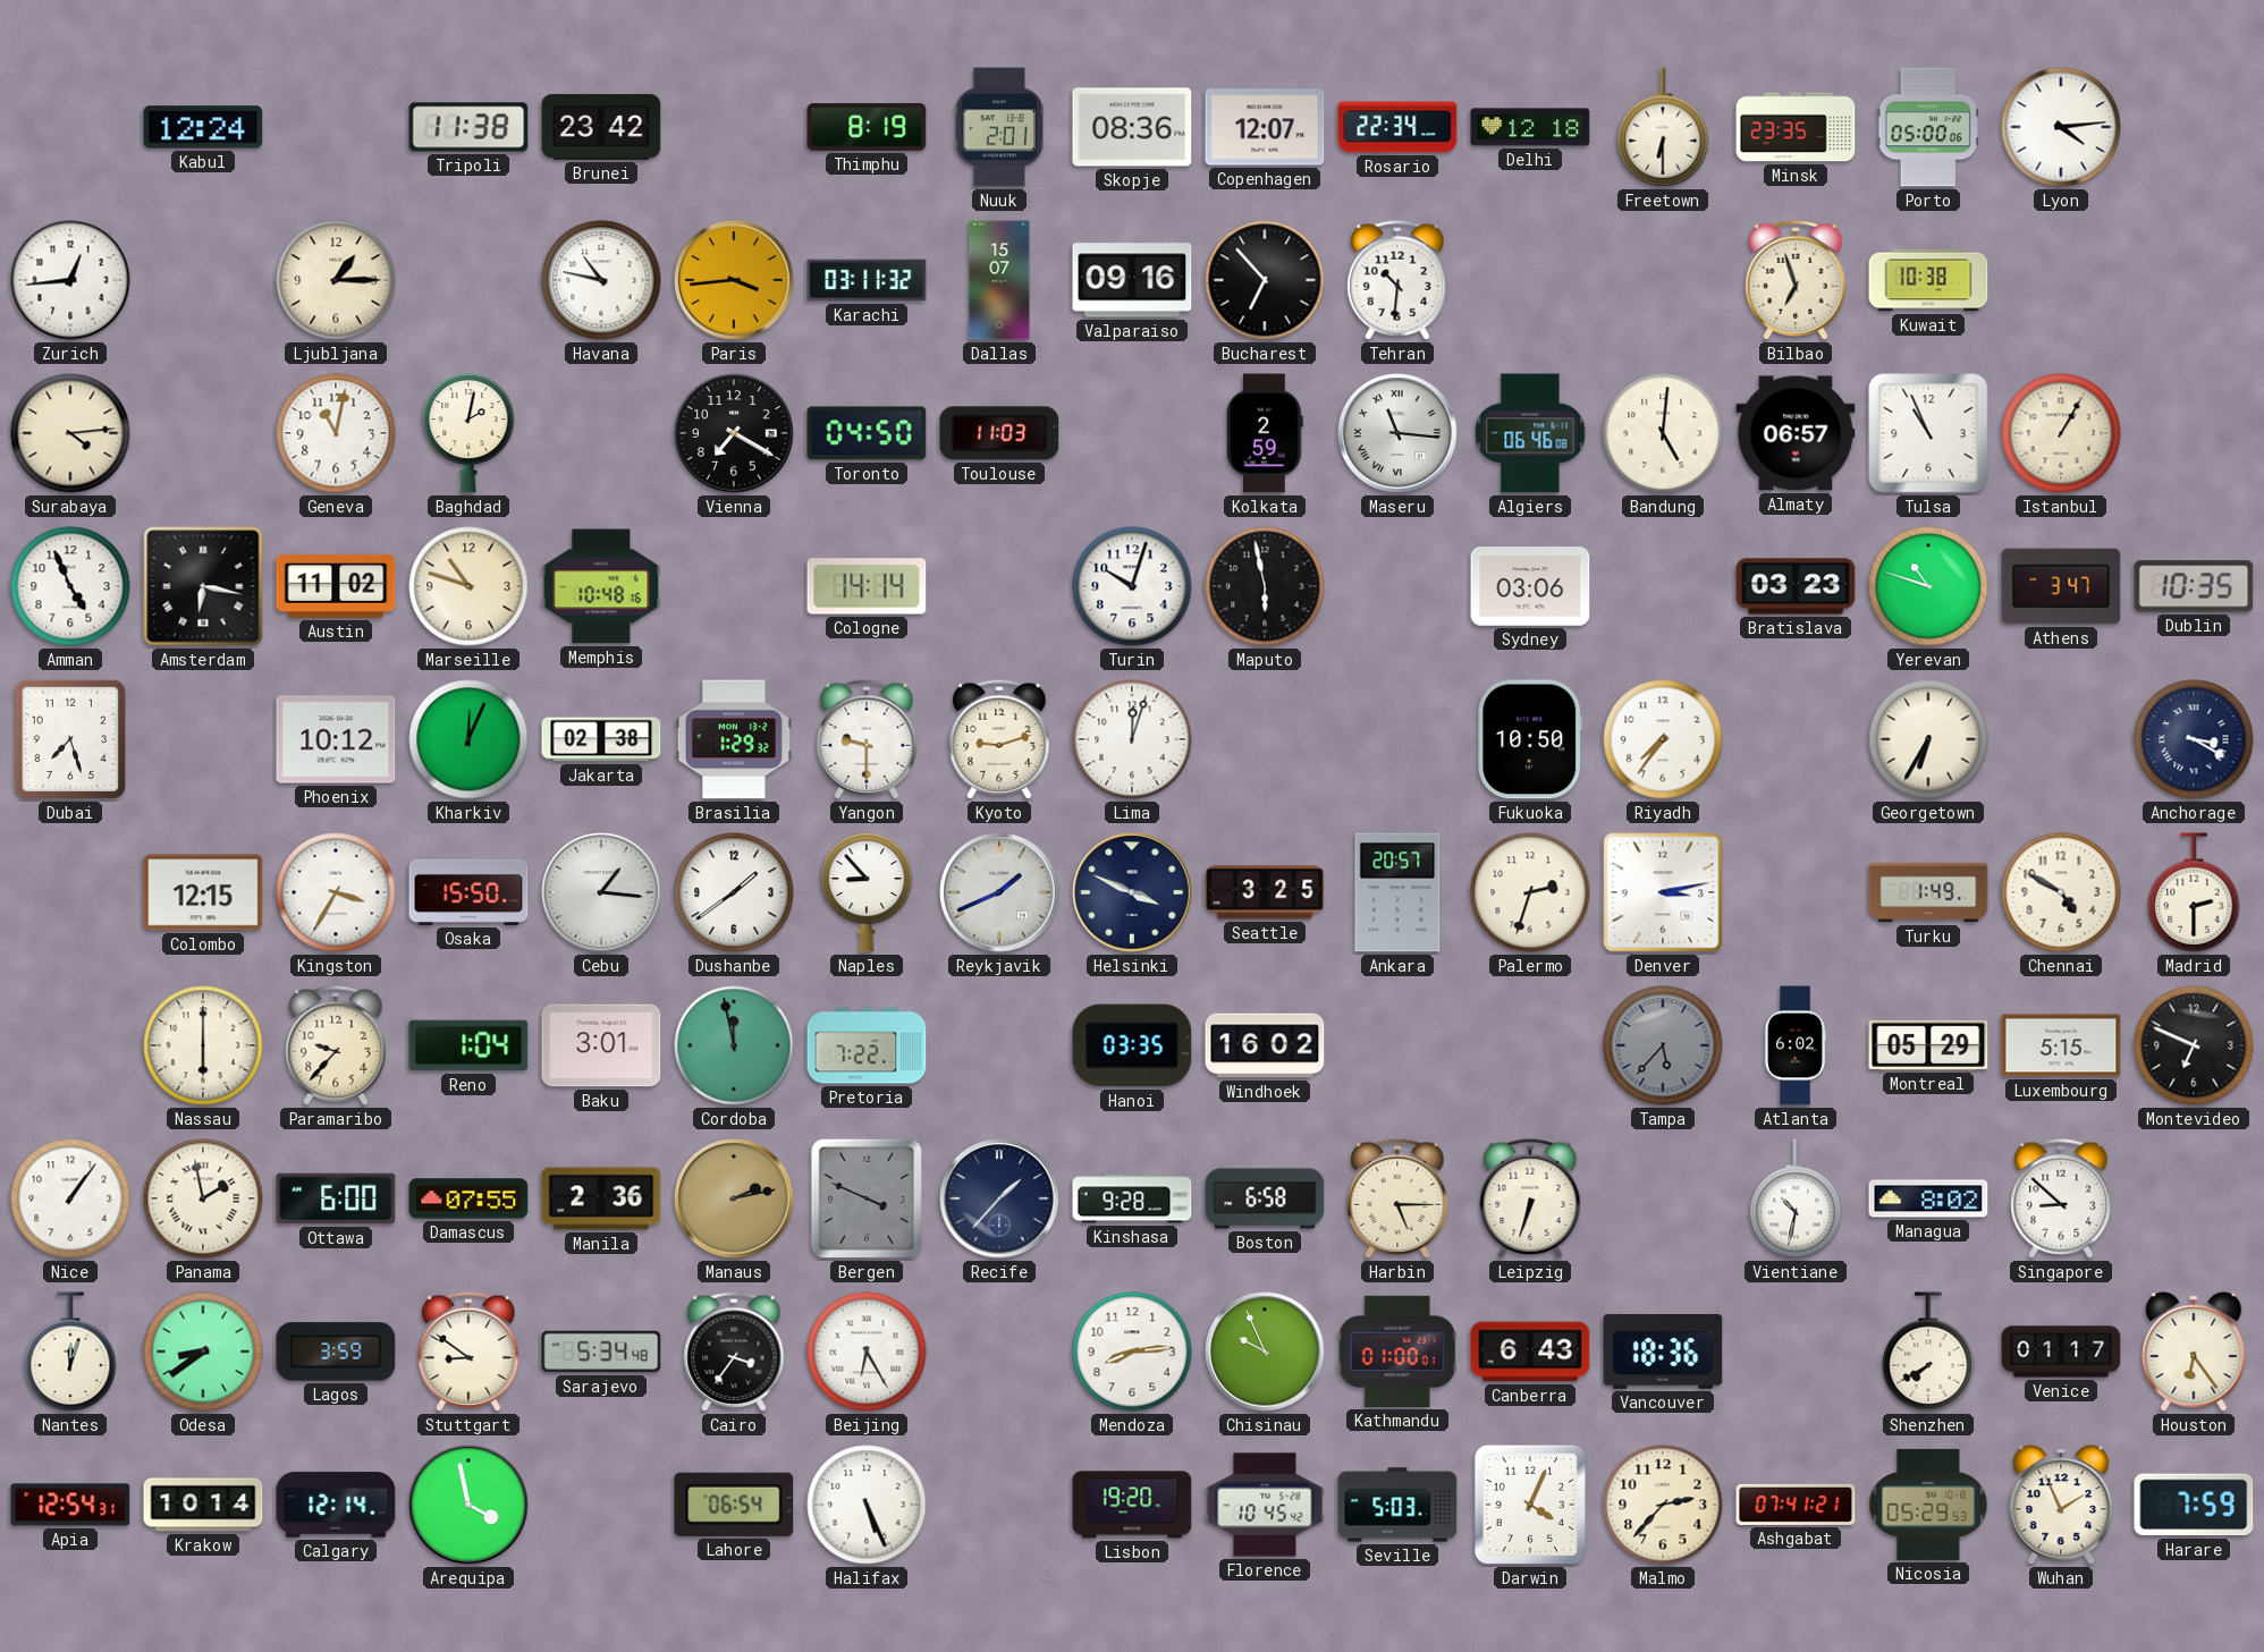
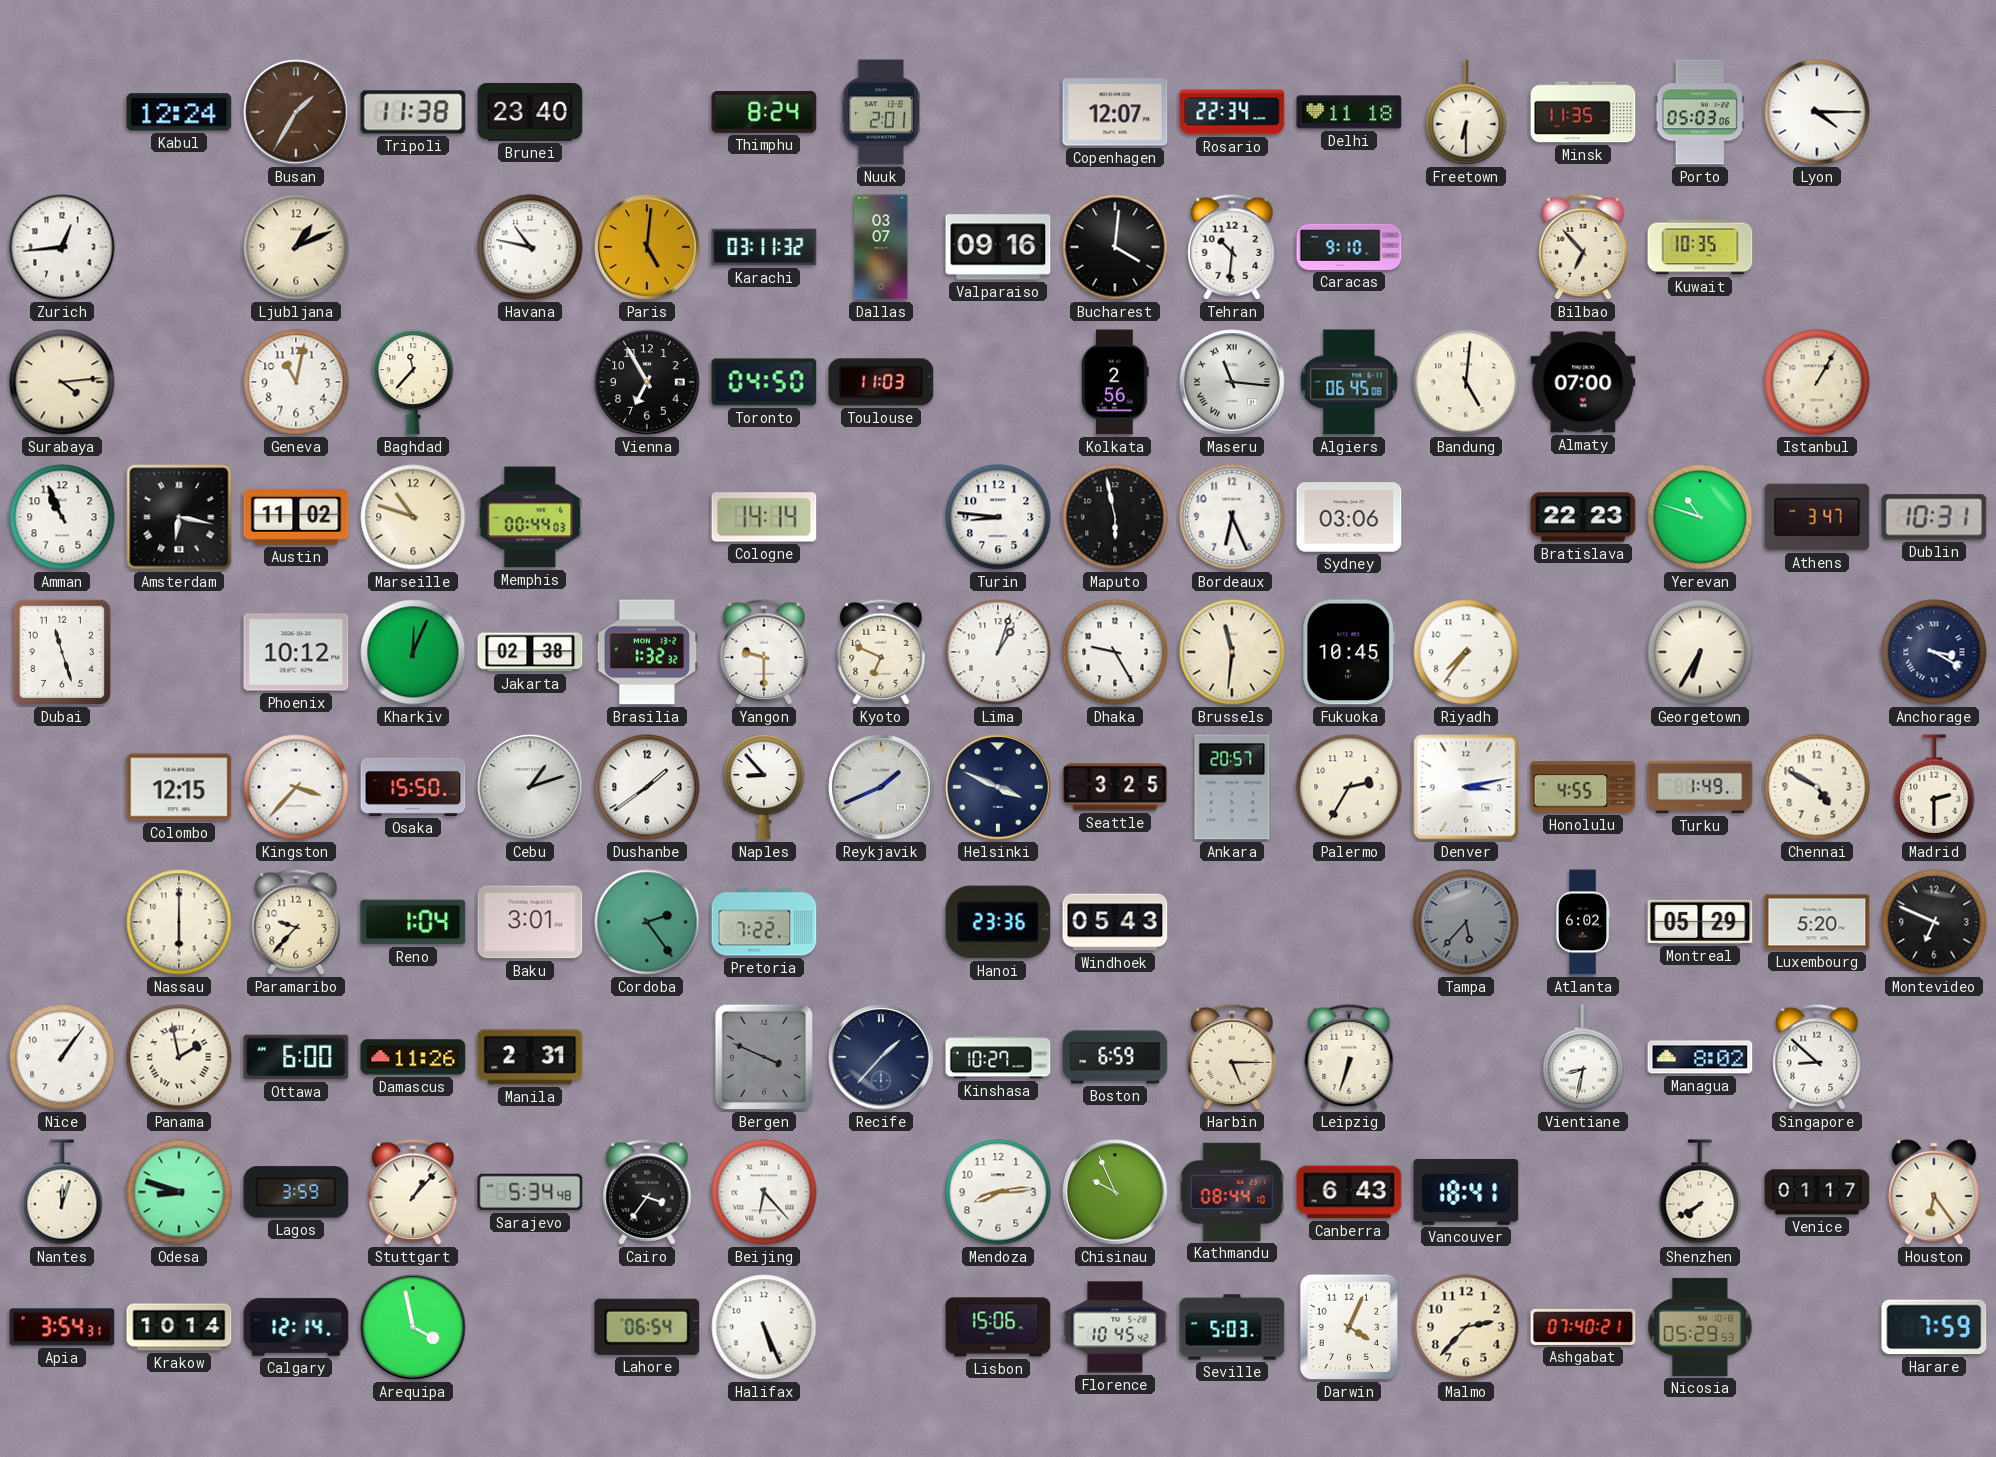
Busan: none -> 1:35
Brunei: 23:42 -> 23:40
Thimphu: 8:19 -> 8:24
Skopje: 08:36 -> none
Delhi: 12:18 -> 11:18
Minsk: 23:35 -> 11:35
Porto: 05:00 -> 05:03
Lyon: 4:14 -> 4:15
Ljubljana: 1:15 -> 1:11
Paris: 3:44 -> 5:01
Dallas: 15:07 -> 03:07
Bucharest: 6:53 -> 4:01
Caracas: none -> 9:10
Bilbao: 6:57 -> 6:53
Kuwait: 10:38 -> 10:35
Baghdad: 2:02 -> 11:37
Vienna: 7:20 -> 6:55
Kolkata: 2:59 -> 2:56
Algiers: 06:46 -> 06:45
Almaty: 06:57 -> 07:00
Tulsa: 10:56 -> none
Amman: 4:56 -> 10:56
Memphis: 10:48 -> 00:44
Turin: 10:03 -> 8:46
Bordeaux: none -> 6:26
Bratislava: 03:23 -> 22:23
Dublin: 10:35 -> 10:31
Dubai: 7:27 -> 11:27
Brasilia: 1:29 -> 1:32
Kyoto: 9:12 -> 6:49
Lima: 12:03 -> 1:03
Dhaka: none -> 9:25
Brussels: none -> 11:31
Fukuoka: 10:50 -> 10:45
Kingston: 3:35 -> 3:37
Cebu: 1:16 -> 1:12
Palermo: 2:33 -> 2:35
Honolulu: none -> 4:55
Cordoba: 11:58 -> 2:24
Hanoi: 03:35 -> 23:36
Windhoek: 16:02 -> 05:43
Luxembourg: 5:15 -> 5:20
Damascus: 07:55 -> 11:26
Manila: 2:36 -> 2:31
Manaus: 2:13 -> none
Kinshasa: 9:28 -> 10:27
Boston: 6:58 -> 6:59
Vientiane: 10:32 -> 8:32
Odesa: 8:39 -> 8:48
Stuttgart: 8:51 -> 1:07
Beijing: 6:25 -> 6:23
Kathmandu: 01:00 -> 08:44
Vancouver: 18:36 -> 18:41
Apia: 12:54 -> 3:54
Lisbon: 19:20 -> 15:06
Ashgabat: 07:41 -> 07:40
Wuhan: 1:56 -> none
